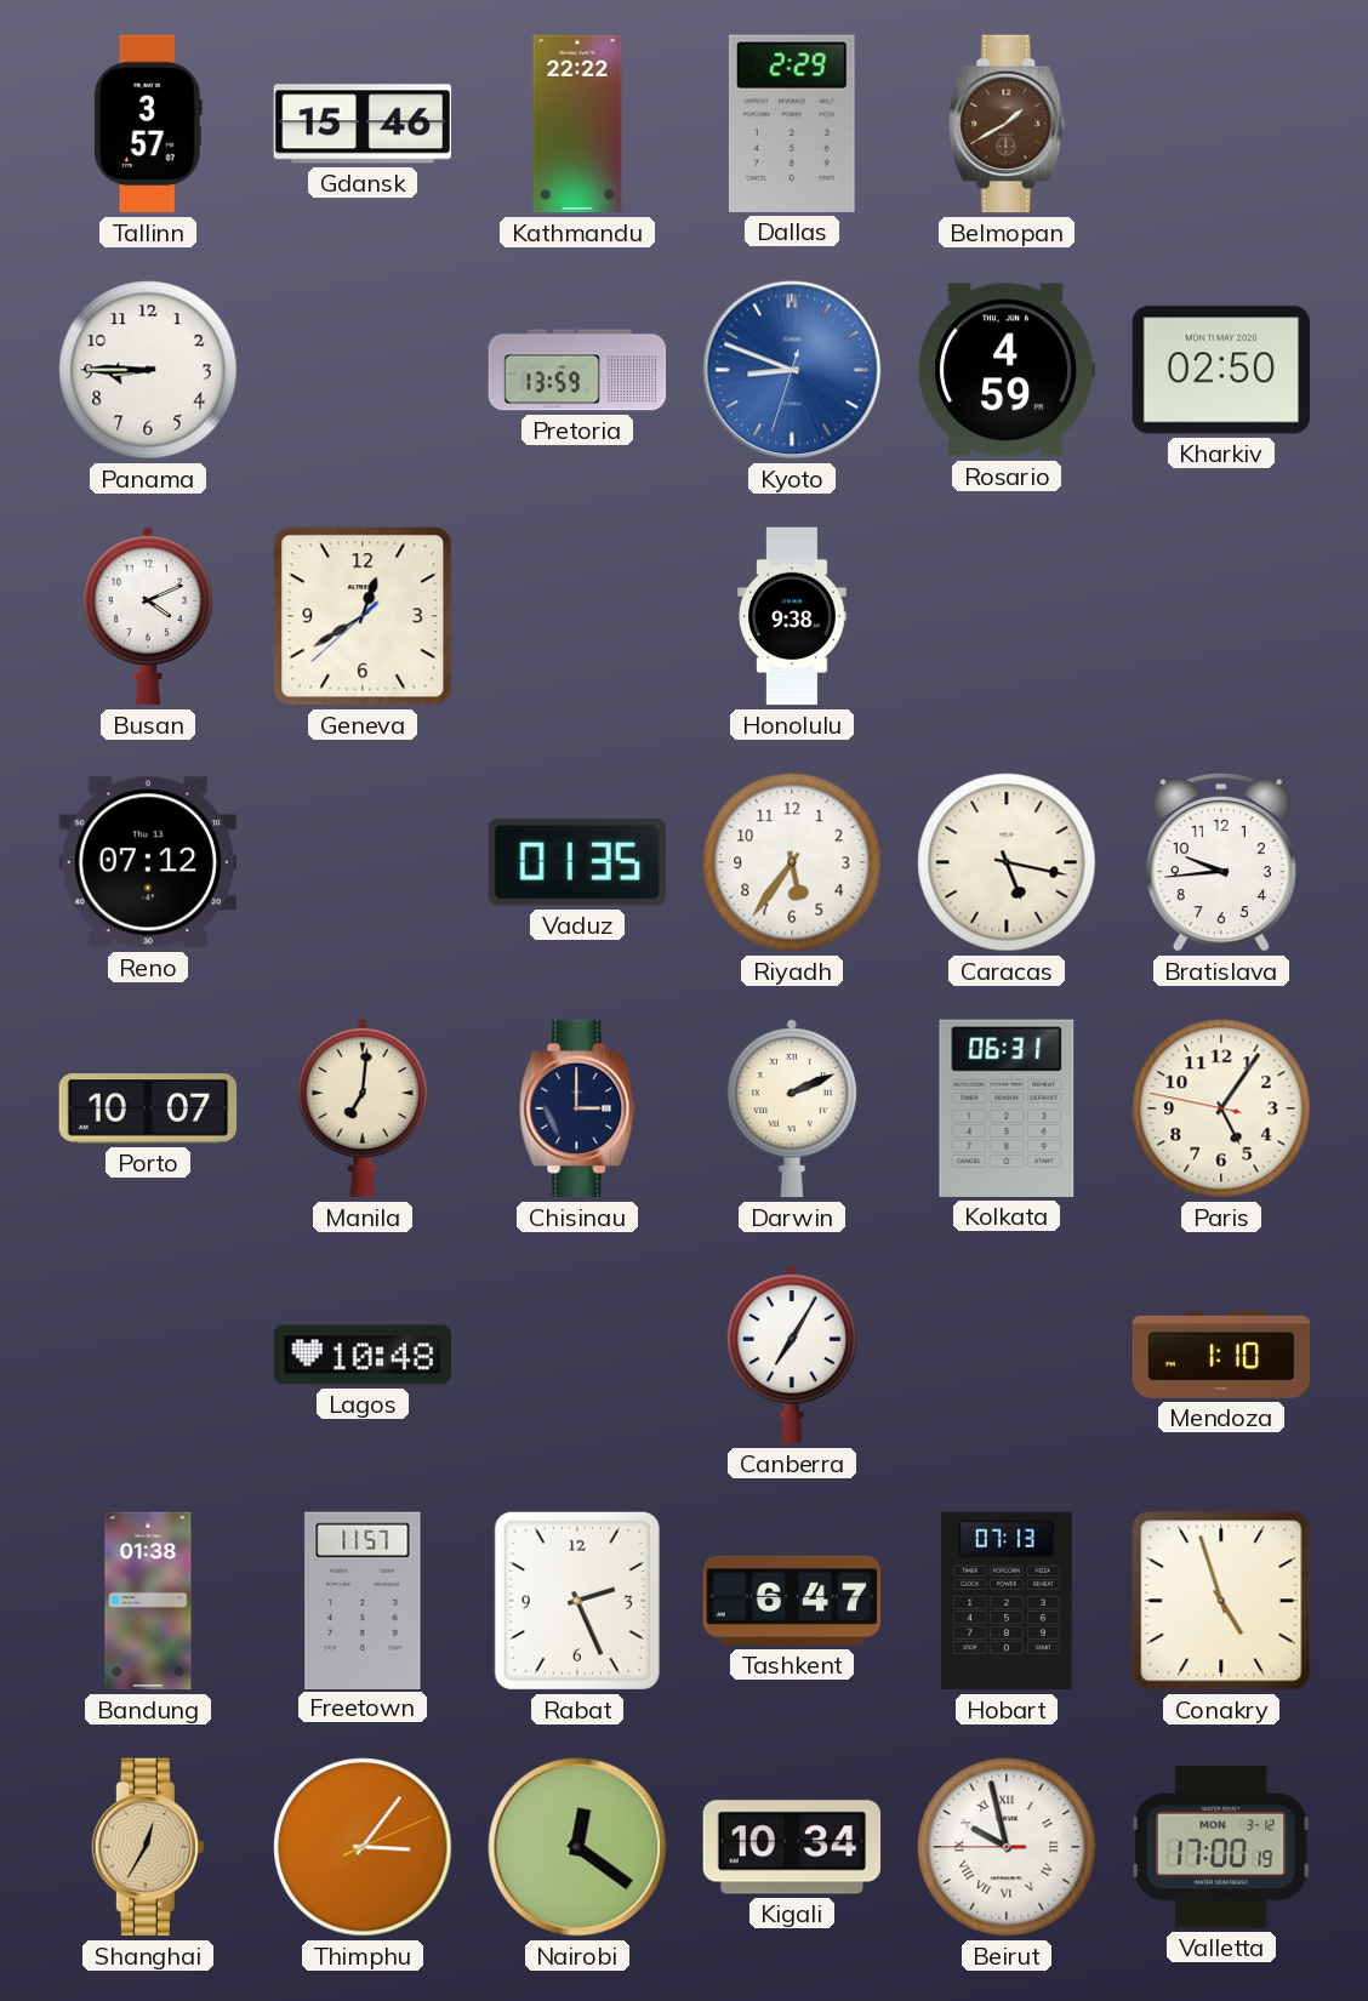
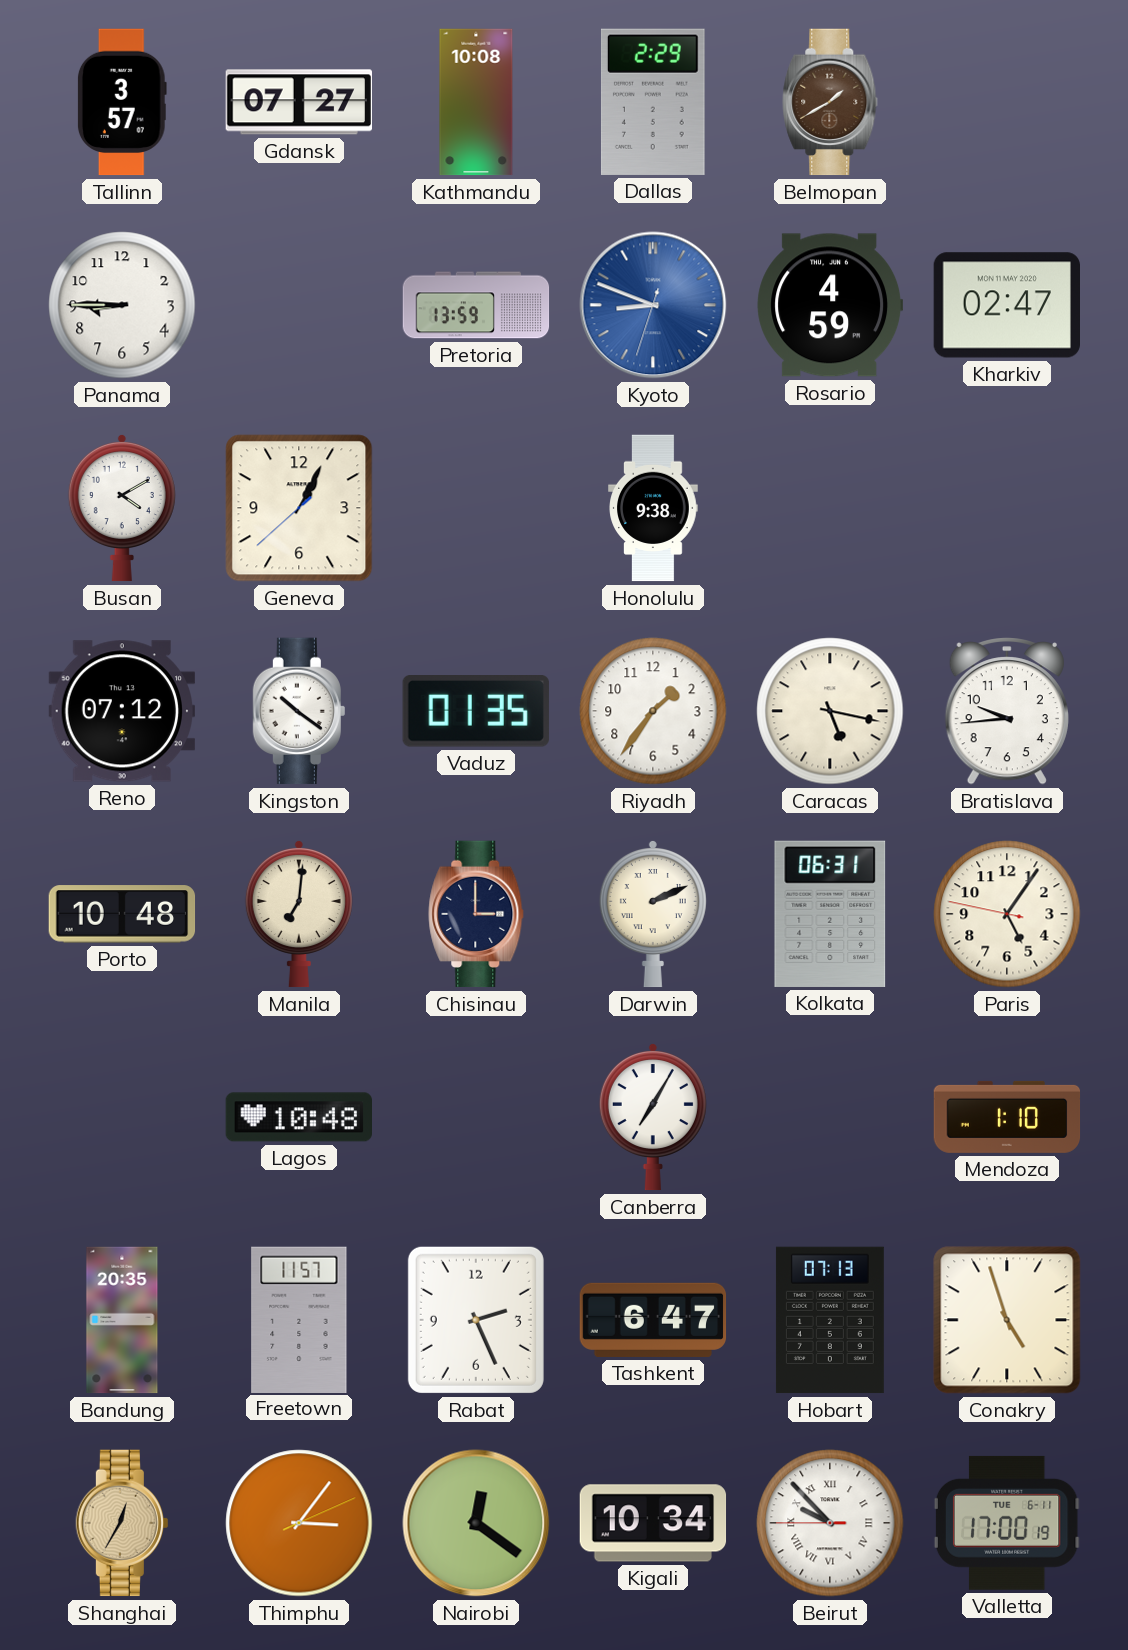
Gdansk: 15:46 -> 07:27
Kathmandu: 22:22 -> 10:08
Kharkiv: 02:50 -> 02:47
Busan: 4:11 -> 4:10
Geneva: 12:39 -> 1:04
Kingston: none -> 10:21
Riyadh: 5:36 -> 1:36
Porto: 10:07 -> 10:48
Bandung: 01:38 -> 20:35
Beirut: 9:57 -> 9:52
Valletta date: MON 3-12 -> TUE 6-11
